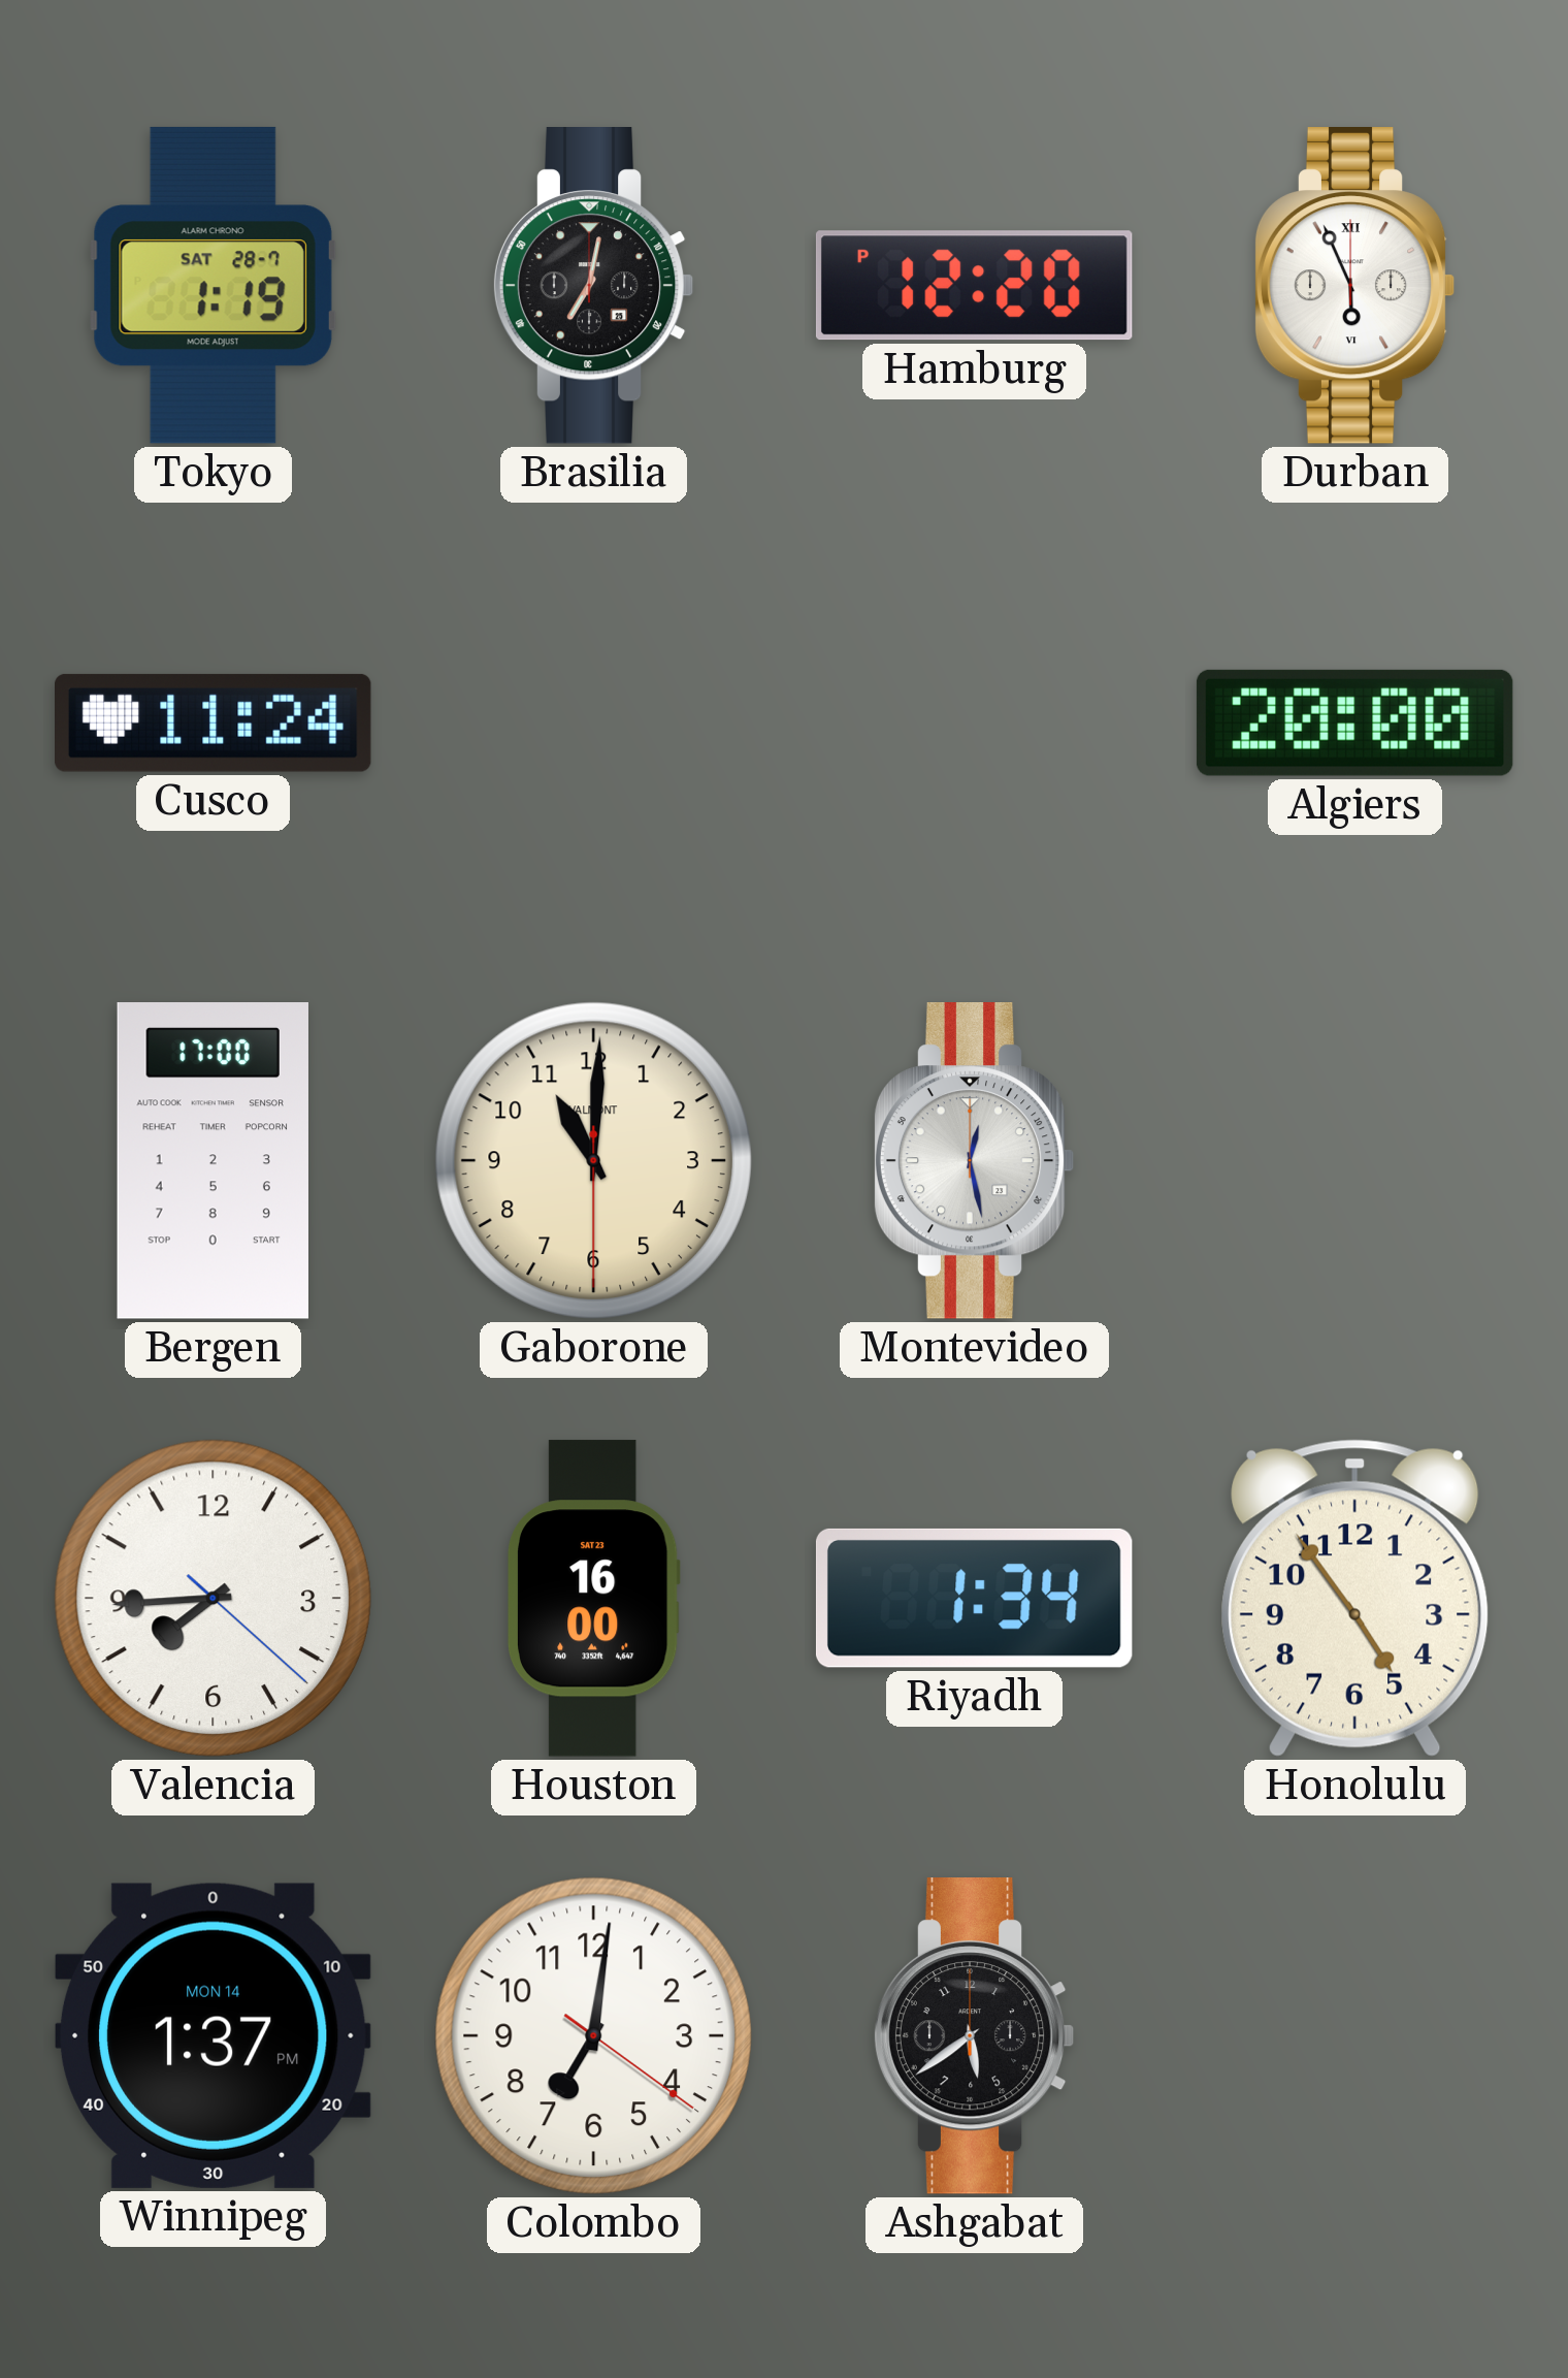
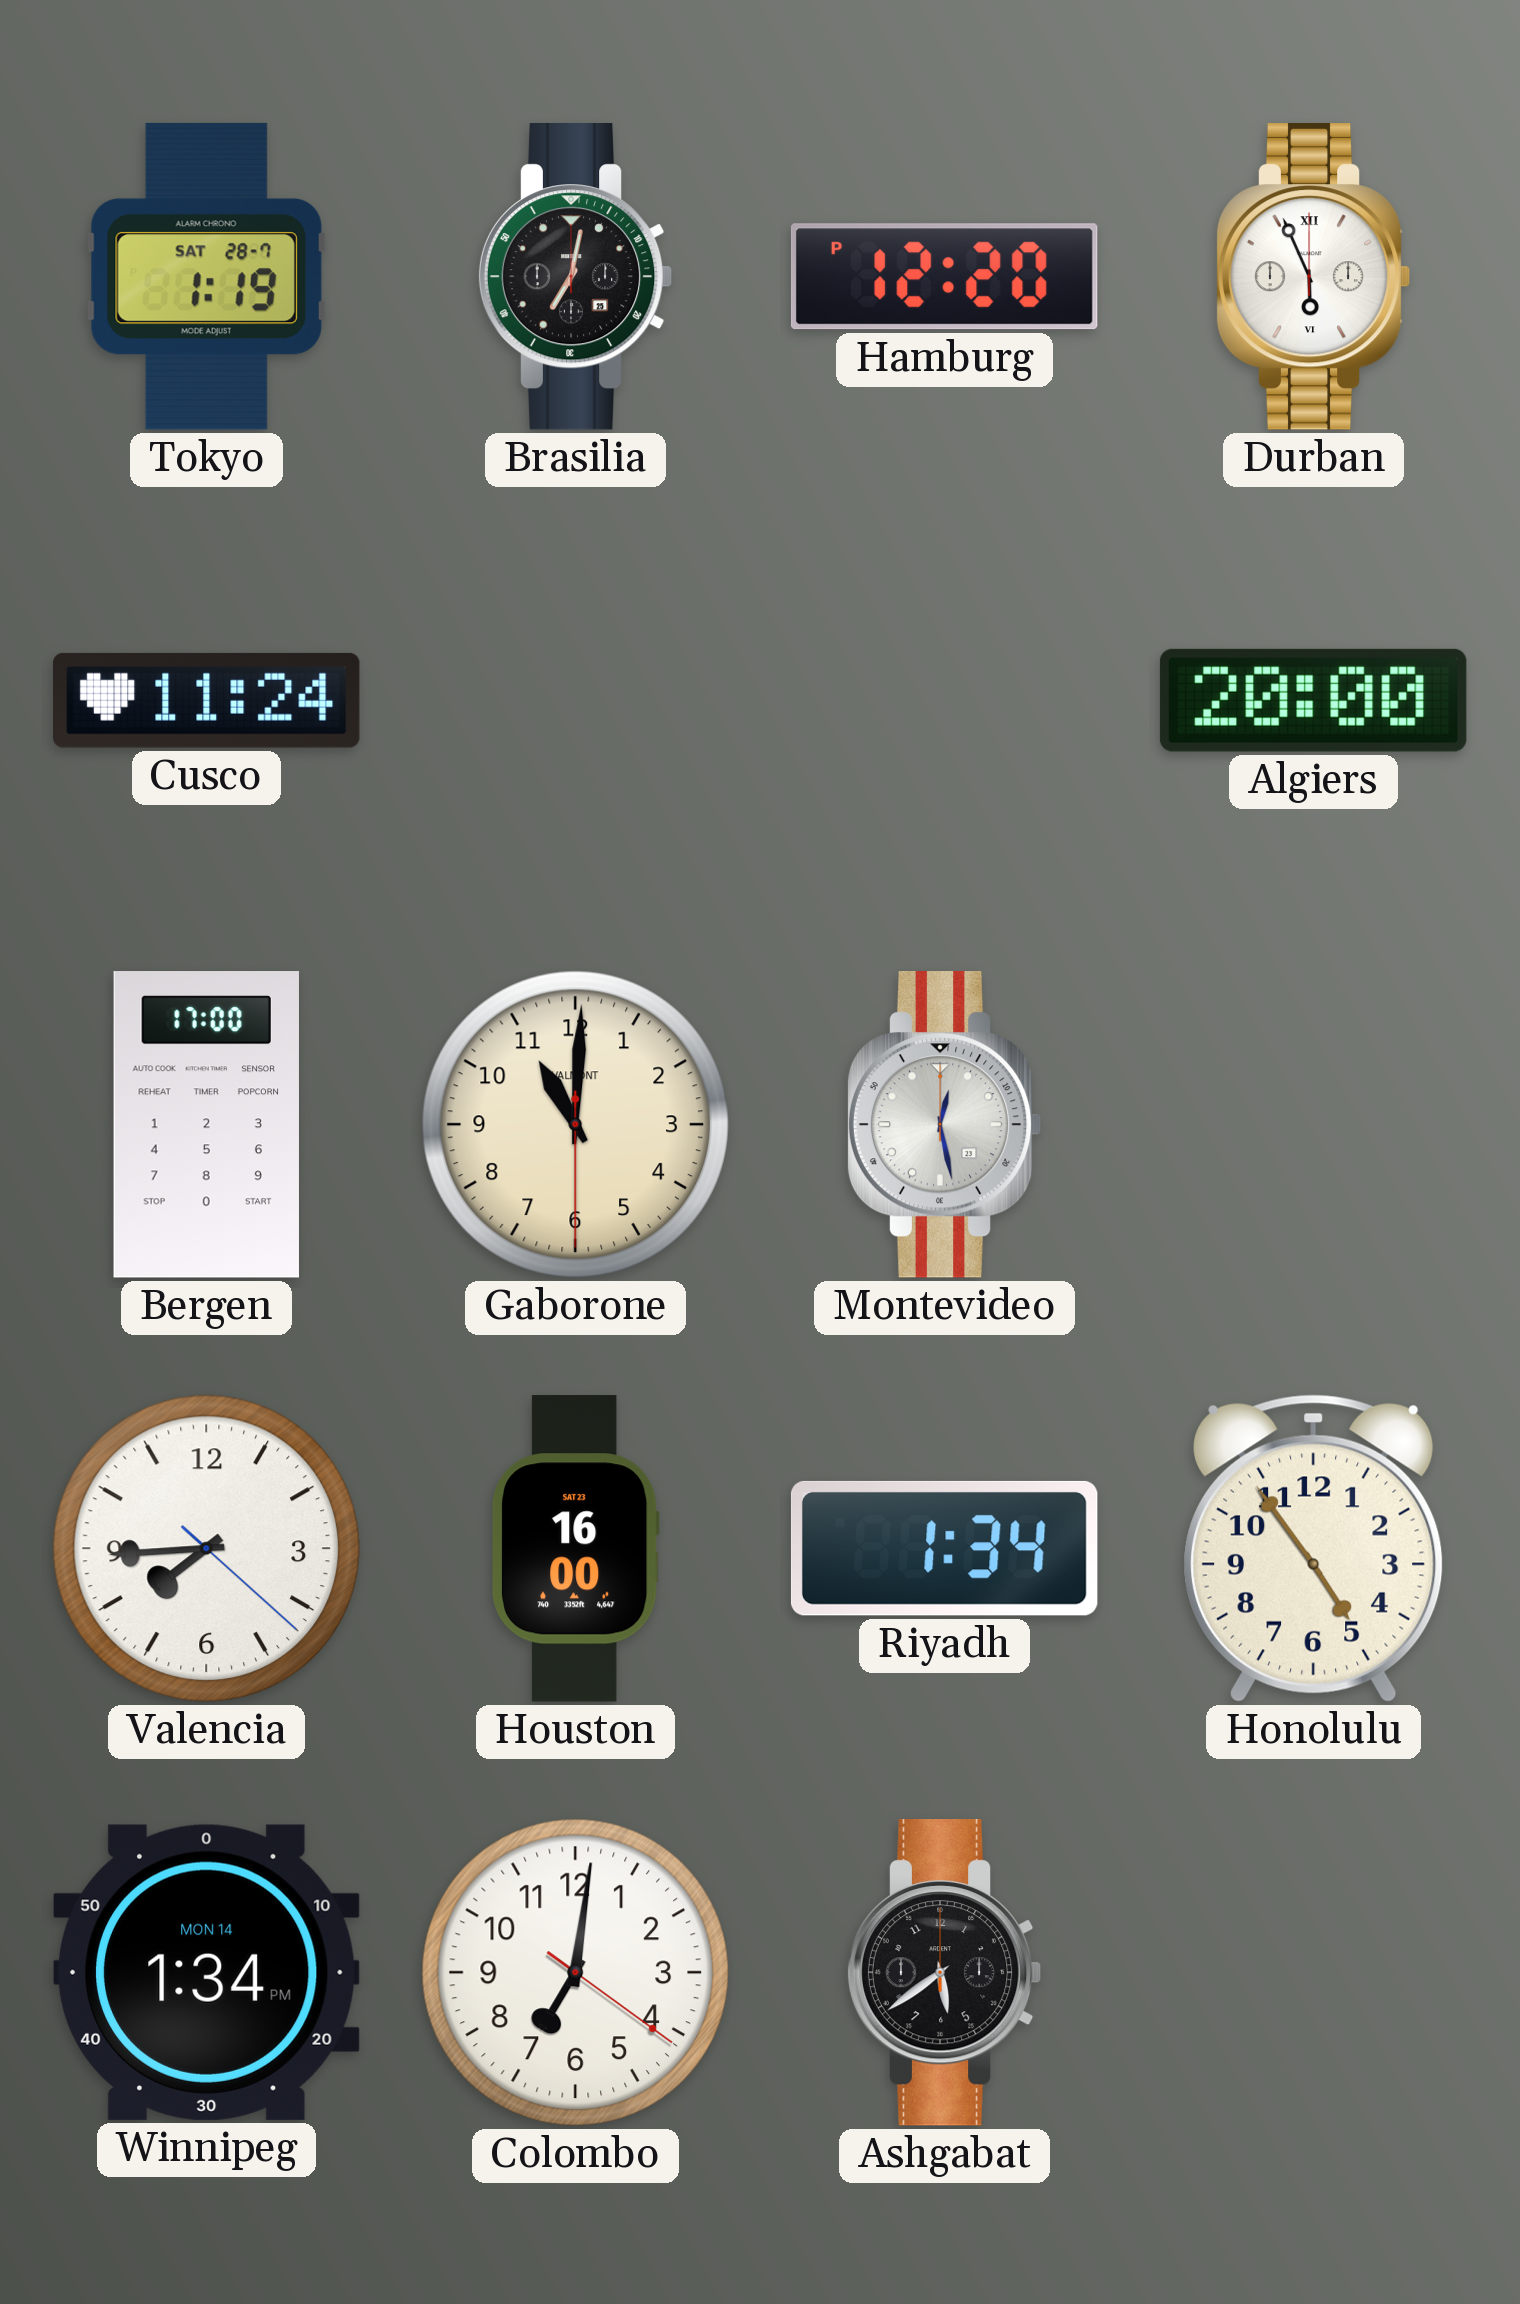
Winnipeg: 1:37 -> 1:34
